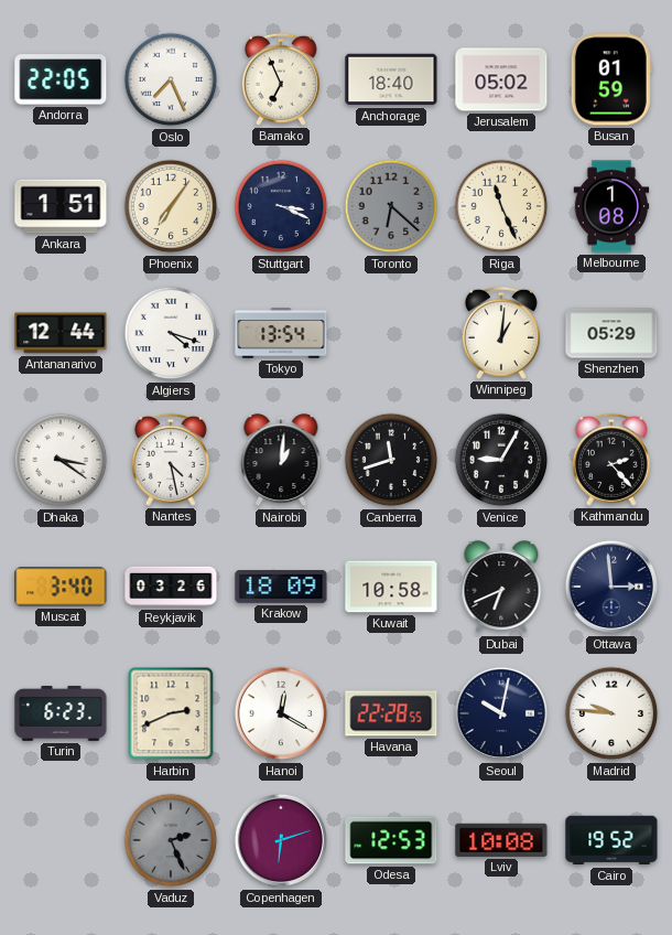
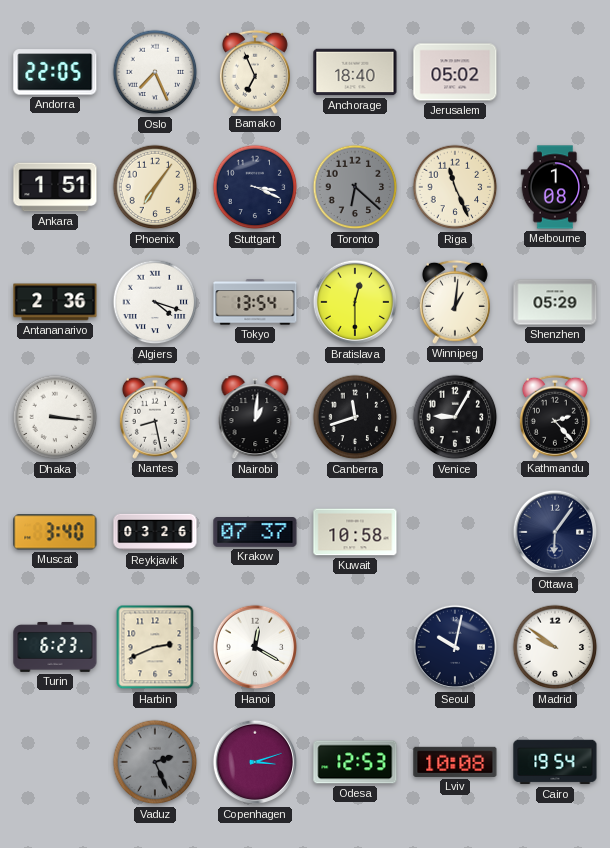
Busan: 01:59 -> none
Antananarivo: 12:44 -> 2:36
Bratislava: none -> 12:30
Dhaka: 3:21 -> 3:16
Nantes: 4:28 -> 8:28
Krakow: 18:09 -> 07:37
Dubai: 6:41 -> none
Ottawa: 2:59 -> 6:06
Havana: 22:28 -> none
Madrid: 9:46 -> 9:51
Copenhagen: 6:12 -> 3:12
Cairo: 19:52 -> 19:54
